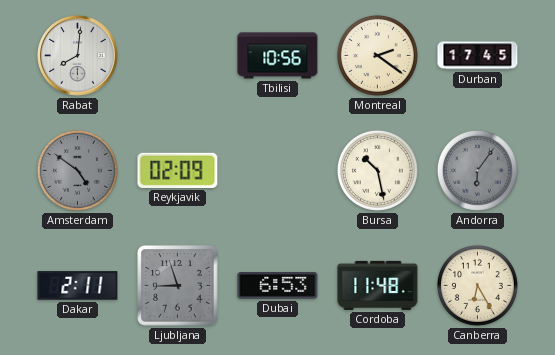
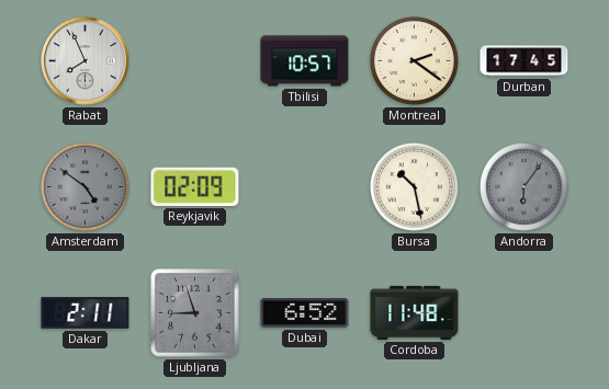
Rabat: 8:01 -> 7:56
Tbilisi: 10:56 -> 10:57
Dubai: 6:53 -> 6:52
Canberra: 6:25 -> none
